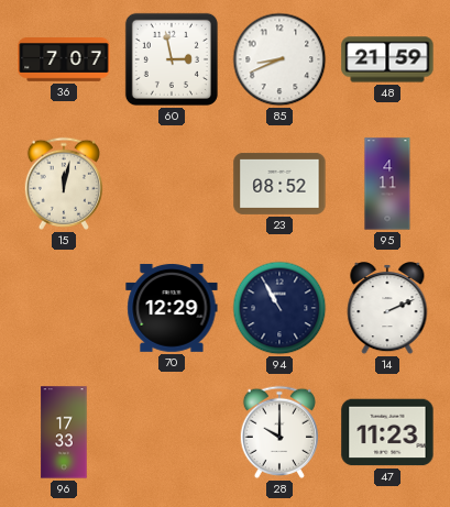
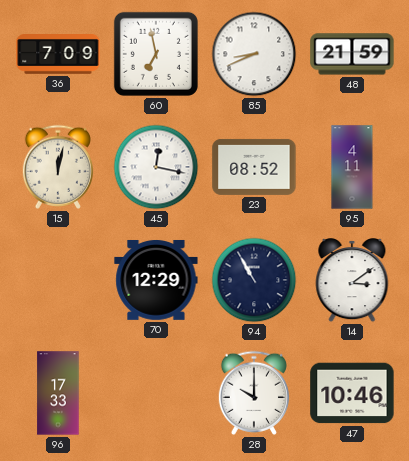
36: 7:07 -> 7:09
60: 2:58 -> 6:58
45: none -> 12:17
14: 2:11 -> 3:09
47: 11:23 -> 10:46
